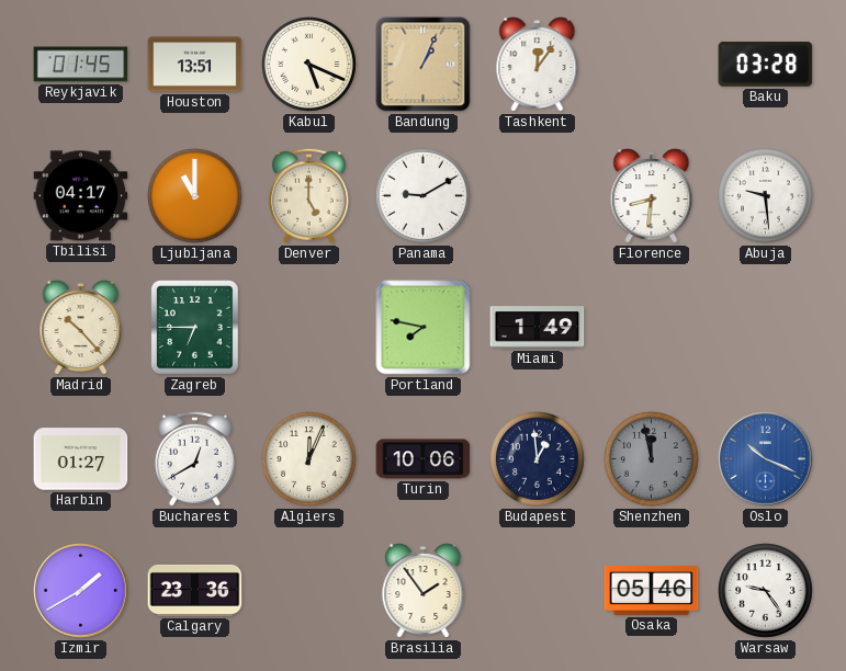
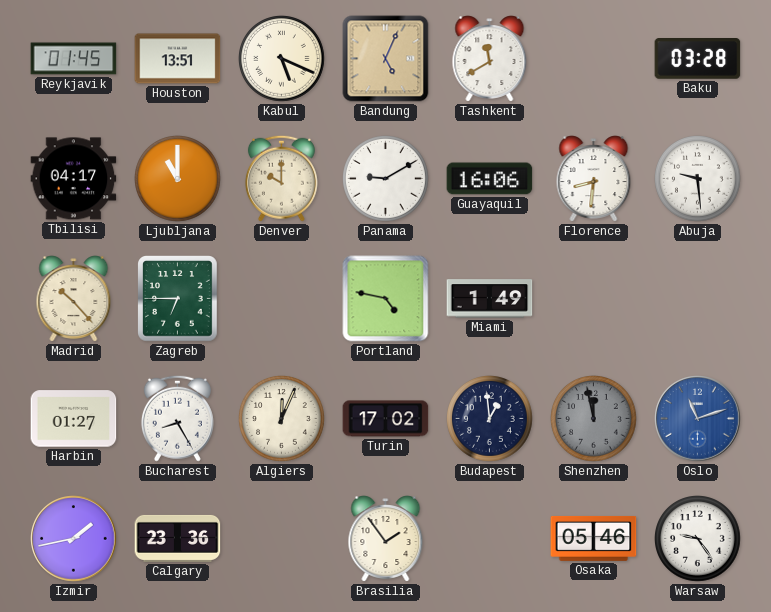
Bandung: 1:04 -> 5:04
Tashkent: 12:06 -> 11:40
Denver: 5:00 -> 10:00
Guayaquil: none -> 16:06
Portland: 7:47 -> 4:47
Bucharest: 12:40 -> 8:25
Turin: 10:06 -> 17:02
Oslo: 10:19 -> 11:12
Izmir: 1:40 -> 1:43
